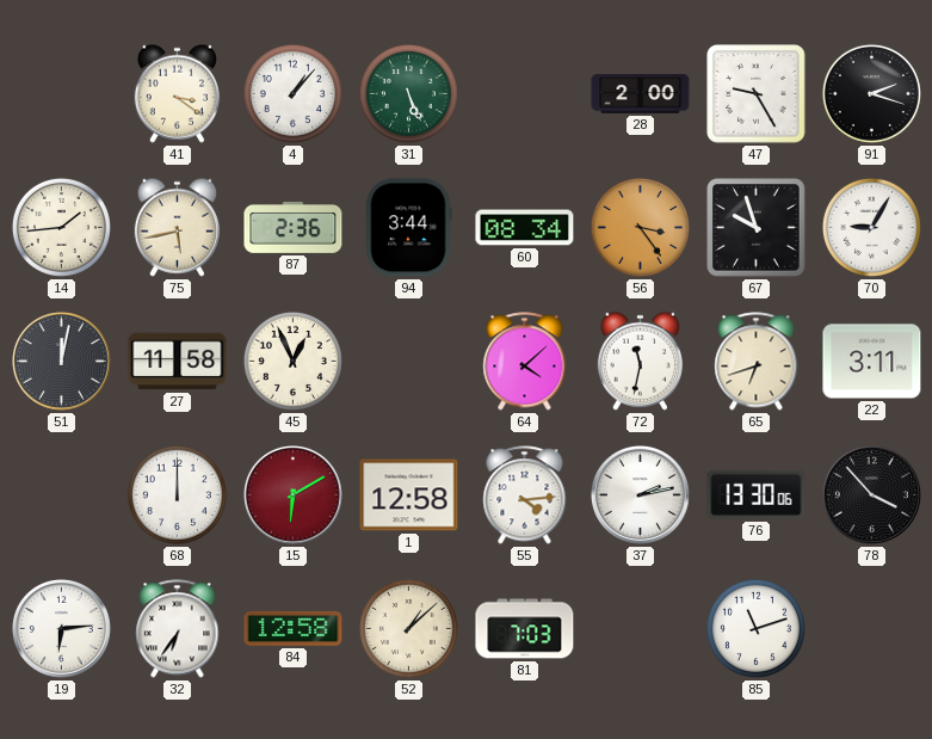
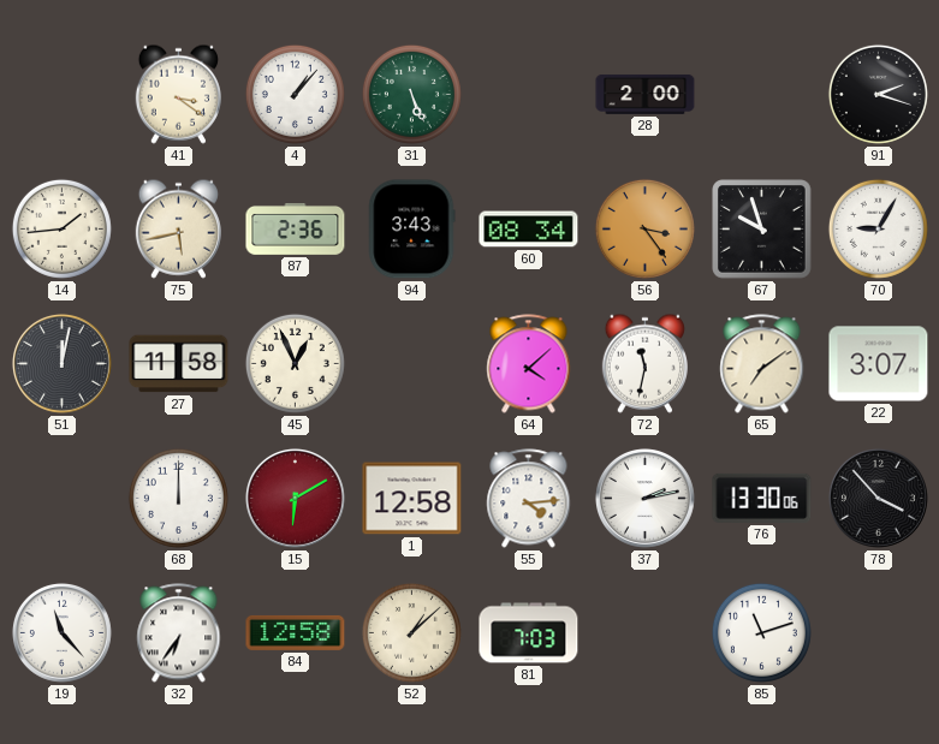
47: 9:25 -> none
94: 3:44 -> 3:43
65: 6:42 -> 7:09
22: 3:11 -> 3:07
19: 6:14 -> 11:23
